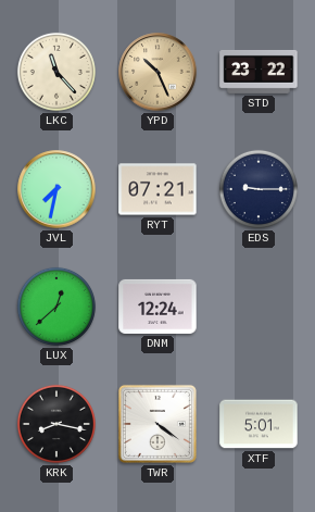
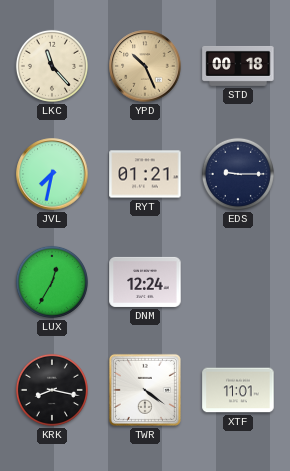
STD: 23:22 -> 00:18
RYT: 07:21 -> 01:21
LUX: 12:38 -> 12:35
XTF: 5:01 -> 11:01
